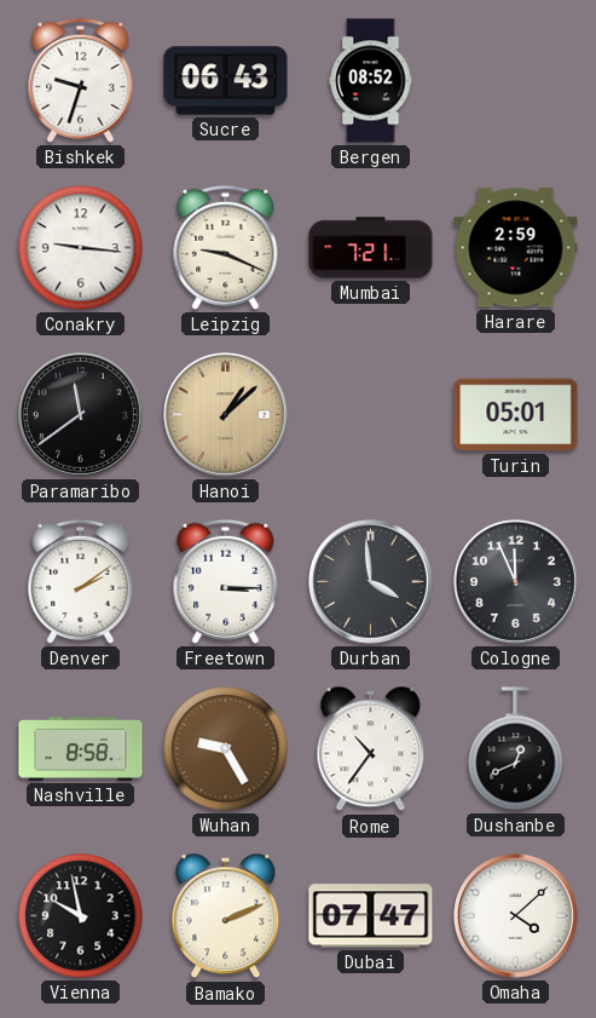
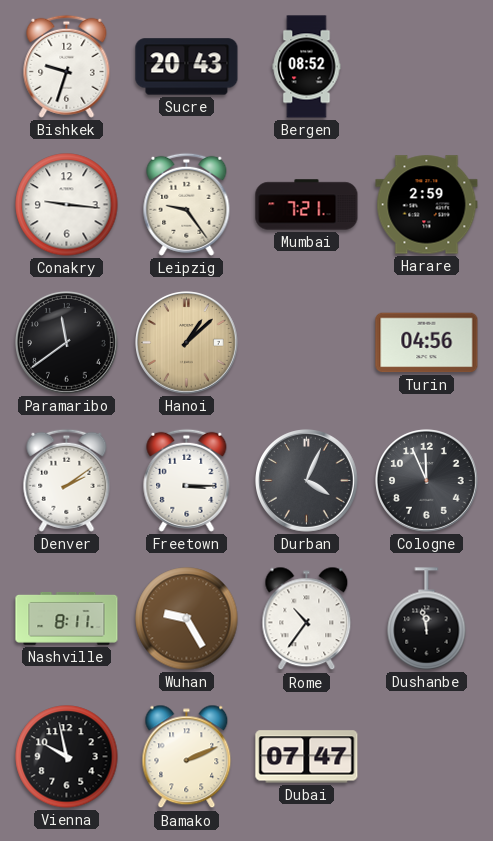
Sucre: 06:43 -> 20:43
Leipzig: 9:19 -> 9:24
Turin: 05:01 -> 04:56
Durban: 3:59 -> 4:04
Nashville: 8:58 -> 8:11
Dushanbe: 12:41 -> 11:58
Omaha: 4:08 -> none
